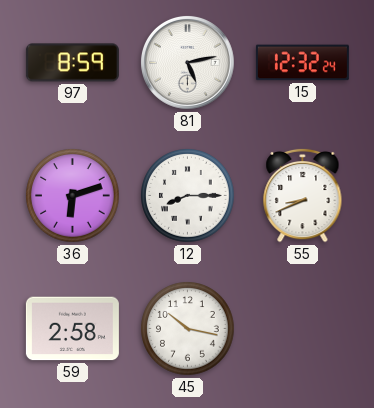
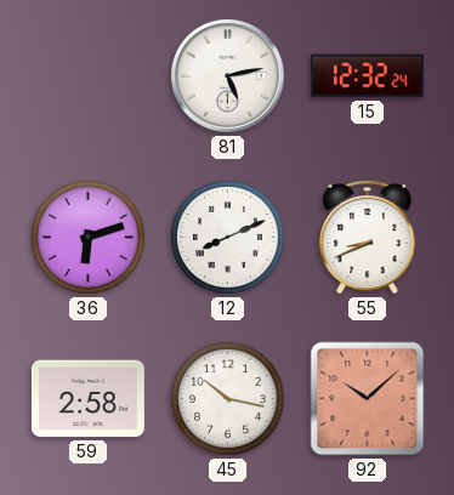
97: 8:59 -> none
12: 8:15 -> 8:11
92: none -> 10:08
